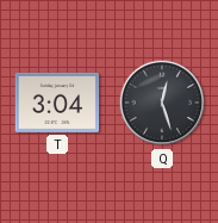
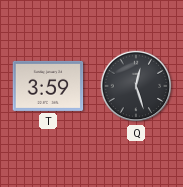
T: 3:04 -> 3:59
